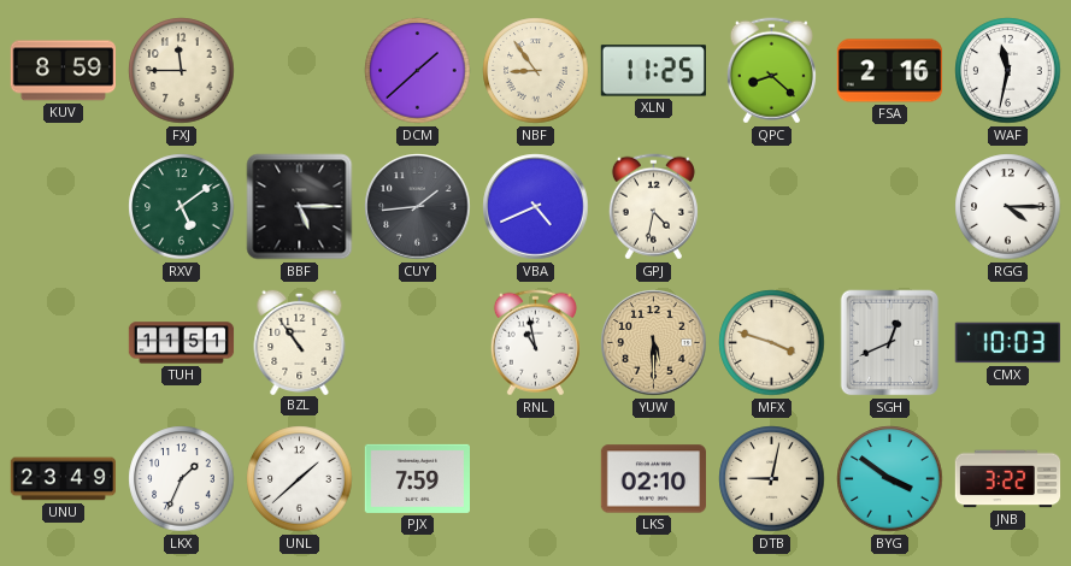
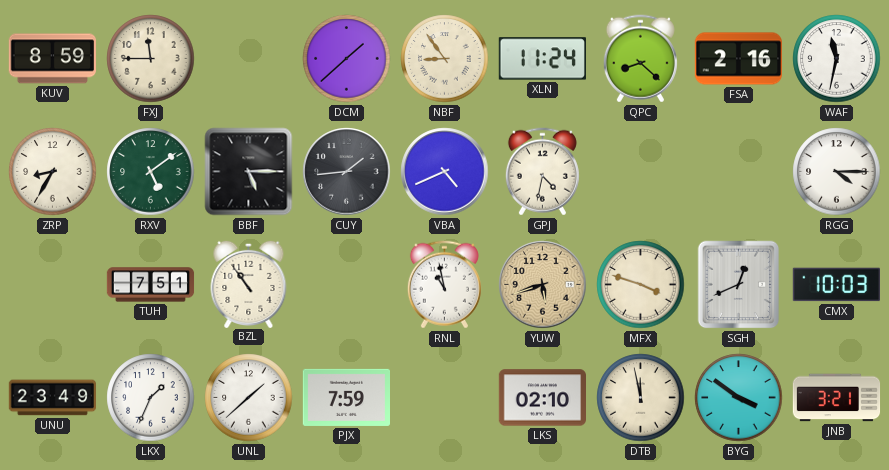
XLN: 11:25 -> 11:24
ZRP: none -> 8:35
TUH: 11:51 -> 7:51
YUW: 5:30 -> 5:42
DTB: 9:02 -> 11:58
JNB: 3:22 -> 3:21
